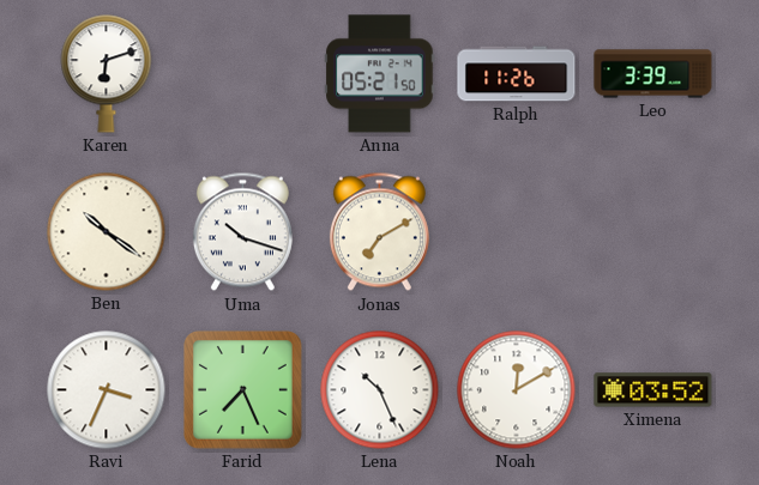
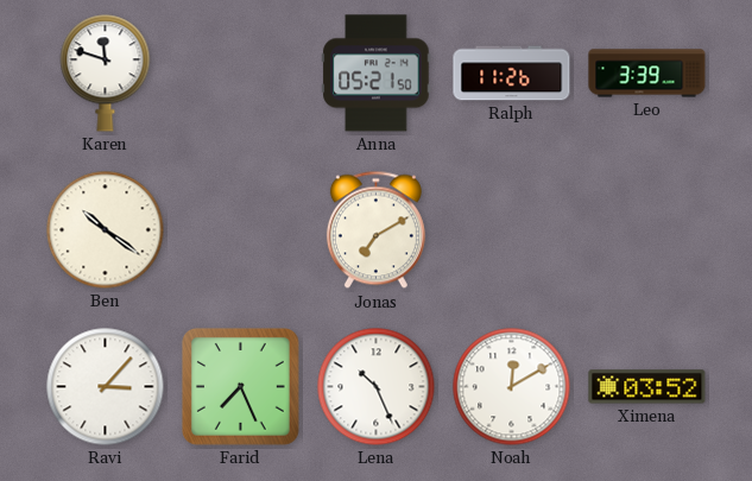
Karen: 6:12 -> 11:48
Uma: 10:18 -> none
Ravi: 3:34 -> 3:07
